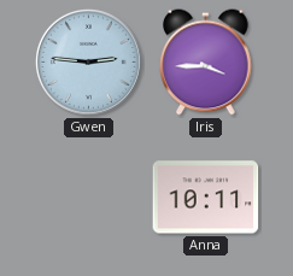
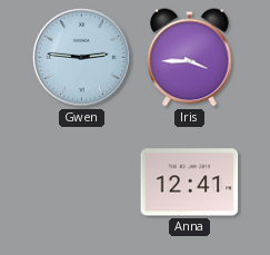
Anna: 10:11 -> 12:41
